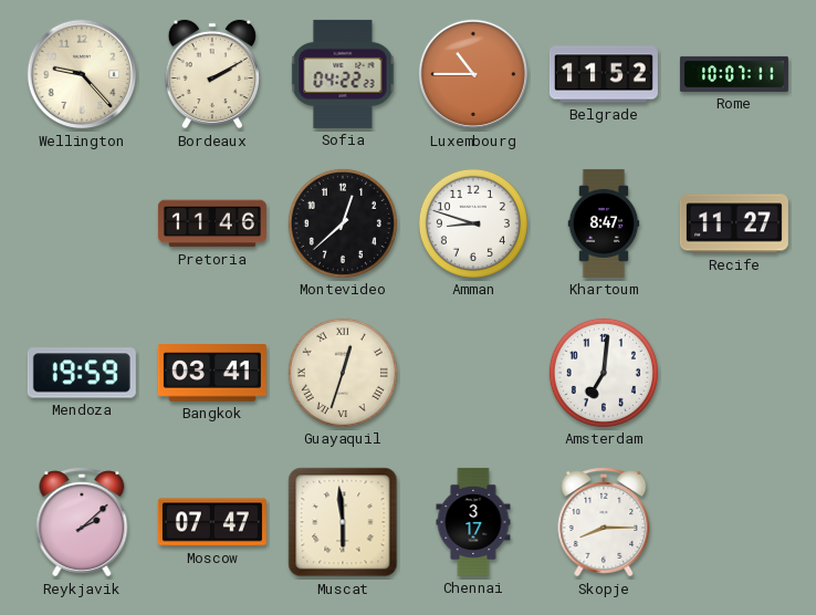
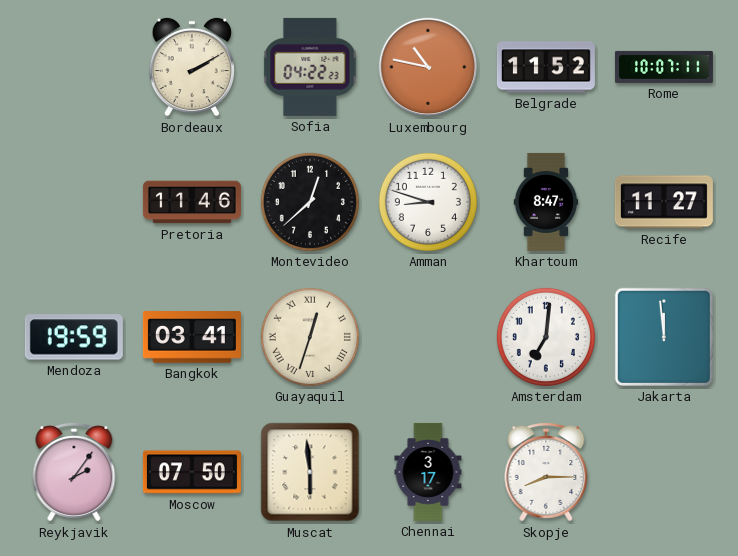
Wellington: 9:23 -> none
Luxembourg: 10:45 -> 10:47
Jakarta: none -> 11:59
Reykjavik: 2:08 -> 2:06
Moscow: 07:47 -> 07:50
